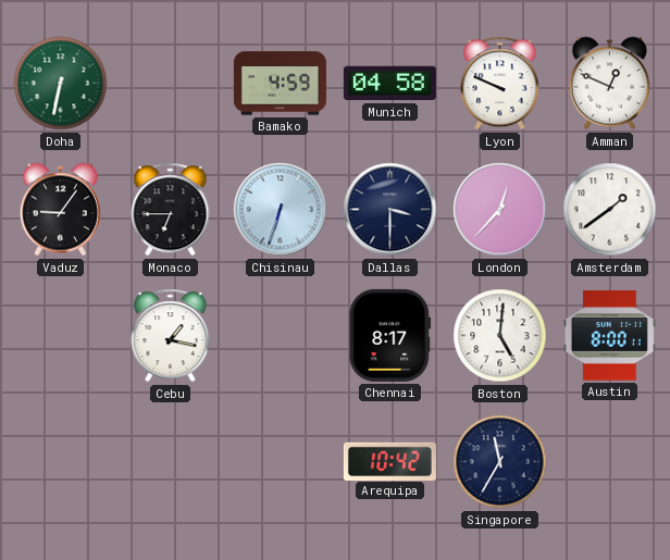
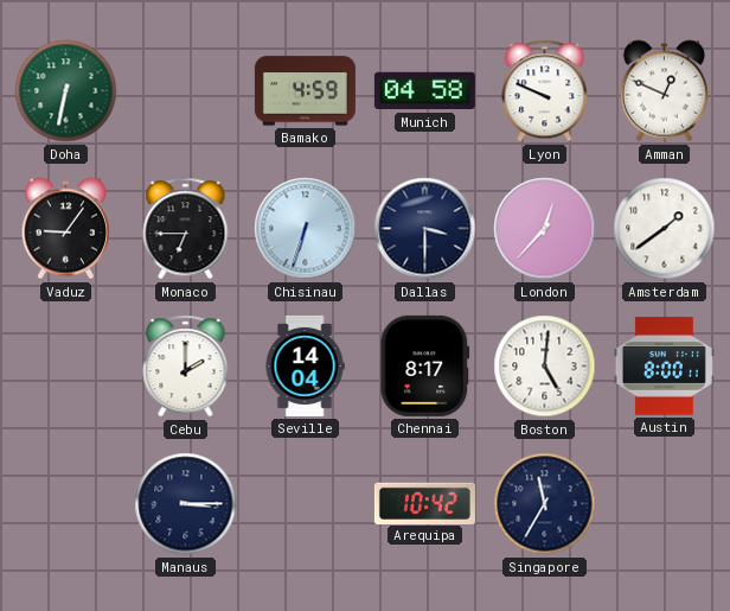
Cebu: 1:17 -> 2:00
Seville: none -> 14:04
Manaus: none -> 3:15
